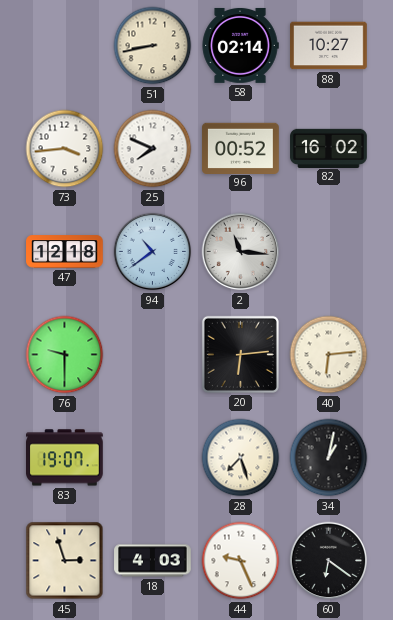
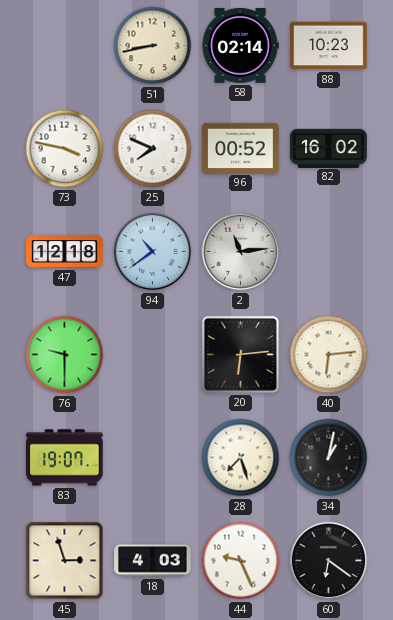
88: 10:27 -> 10:23
73: 3:44 -> 3:47
2: 11:16 -> 11:14
